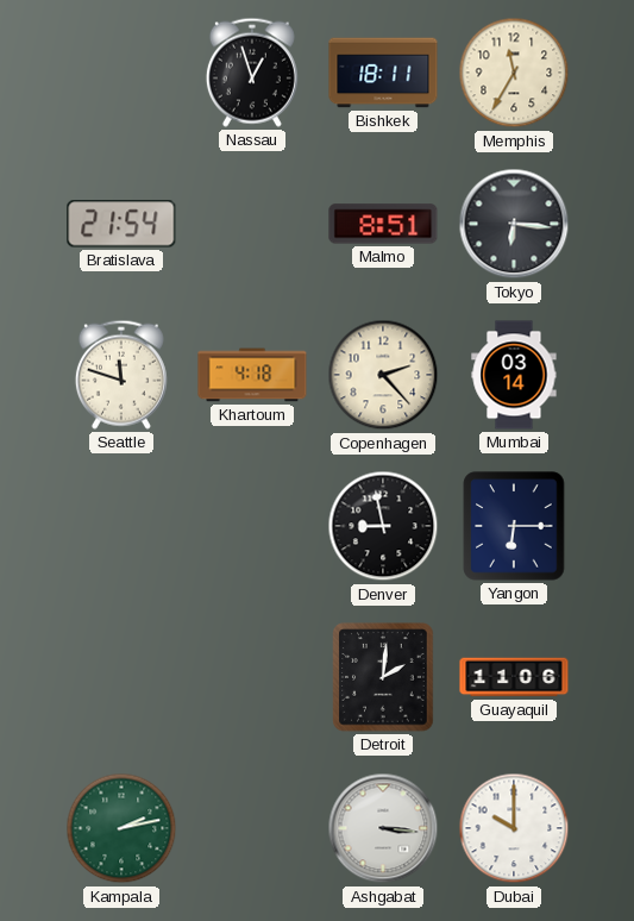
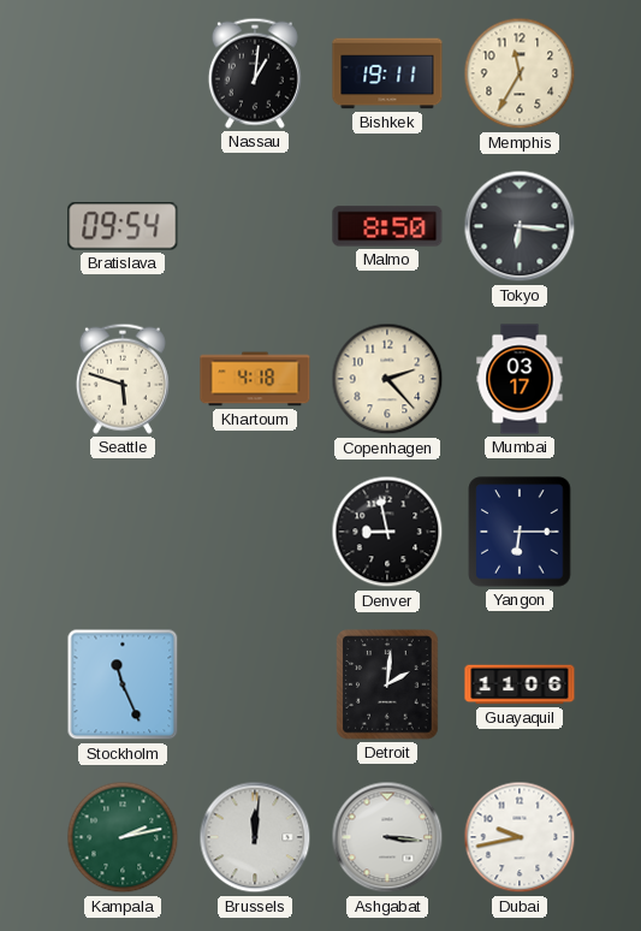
Nassau: 12:57 -> 1:01
Bishkek: 18:11 -> 19:11
Bratislava: 21:54 -> 09:54
Malmo: 8:51 -> 8:50
Seattle: 11:48 -> 5:48
Mumbai: 03:14 -> 03:17
Stockholm: none -> 11:26
Brussels: none -> 12:01
Dubai: 10:00 -> 9:43
